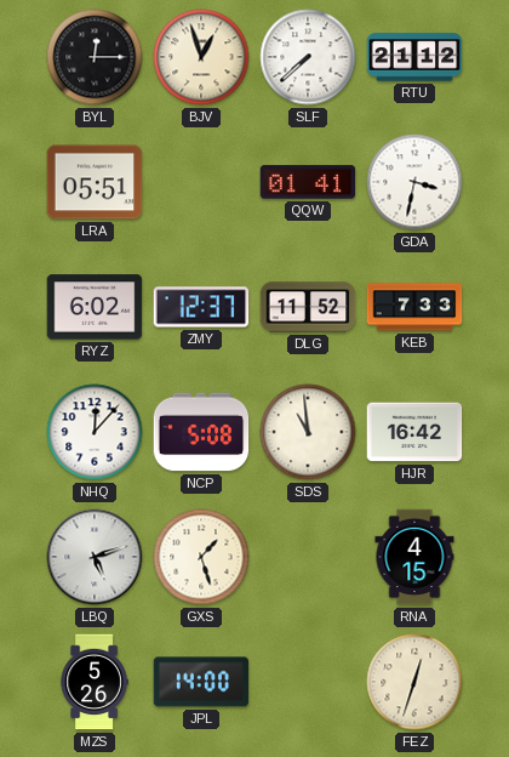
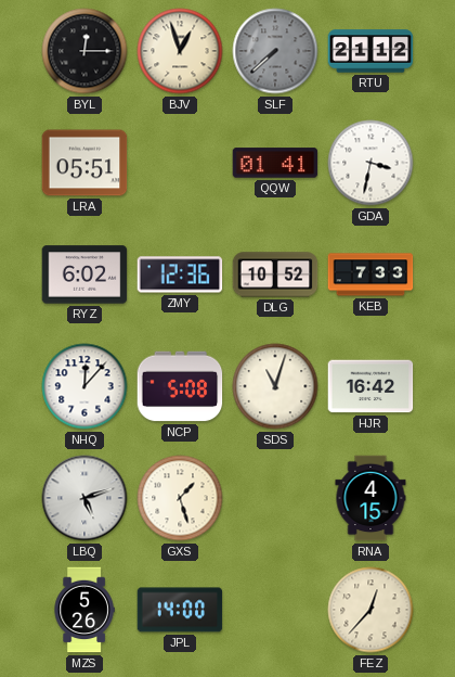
SLF dial: white -> grey
ZMY: 12:37 -> 12:36
DLG: 11:52 -> 10:52
SDS: 10:59 -> 11:03
FEZ: 12:33 -> 12:37
